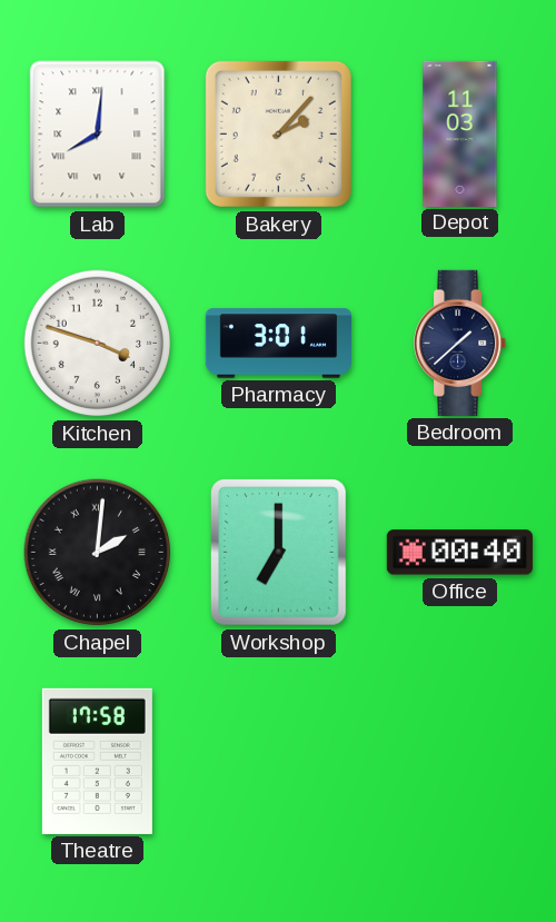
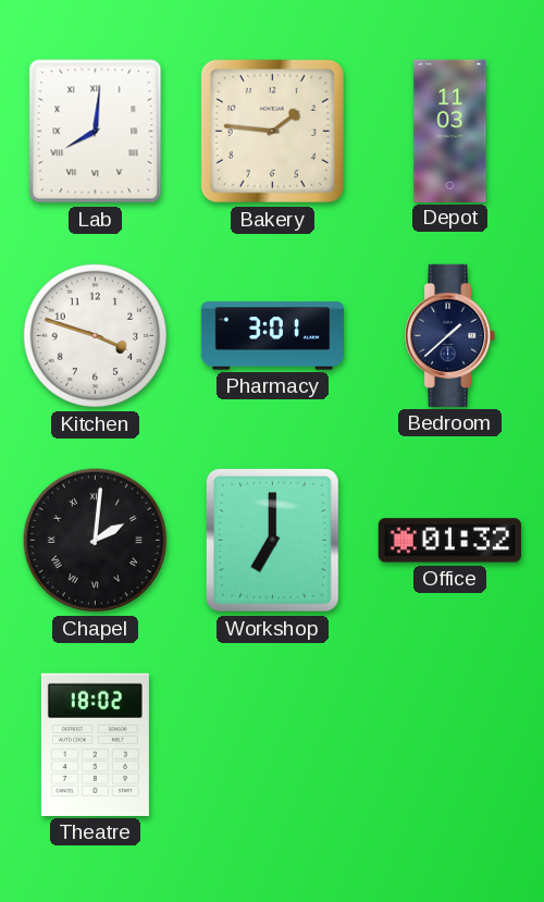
Bakery: 2:07 -> 1:46
Office: 00:40 -> 01:32
Theatre: 17:58 -> 18:02
